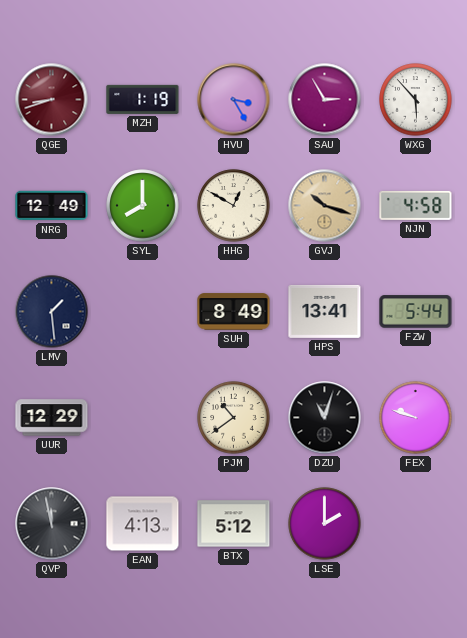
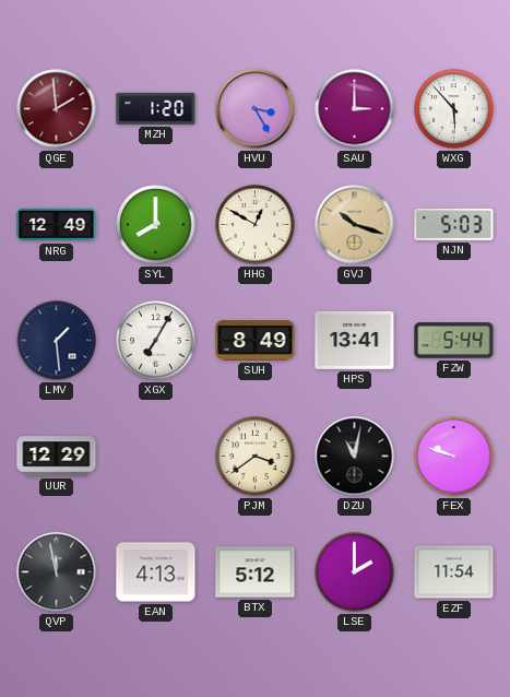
QGE: 8:42 -> 1:59
MZH: 1:19 -> 1:20
SAU: 2:55 -> 3:00
NJN: 4:58 -> 5:03
XGX: none -> 7:05
PJM: 10:39 -> 3:39
DZU: 11:03 -> 11:02
EZF: none -> 11:54
